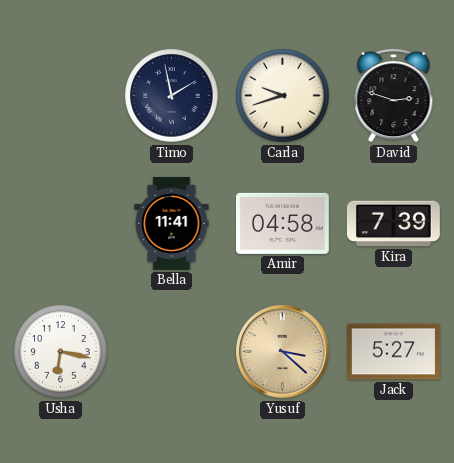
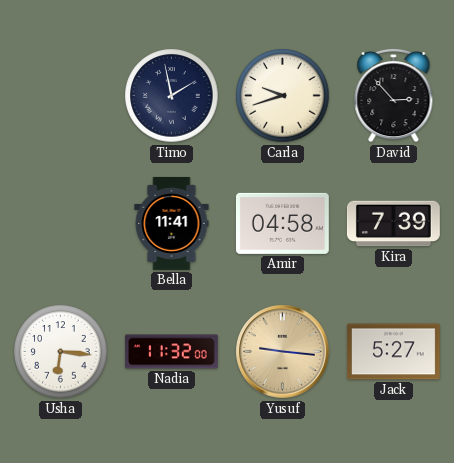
David: 2:48 -> 2:53
Usha: 6:17 -> 6:16
Nadia: none -> 11:32
Yusuf: 3:22 -> 9:16
